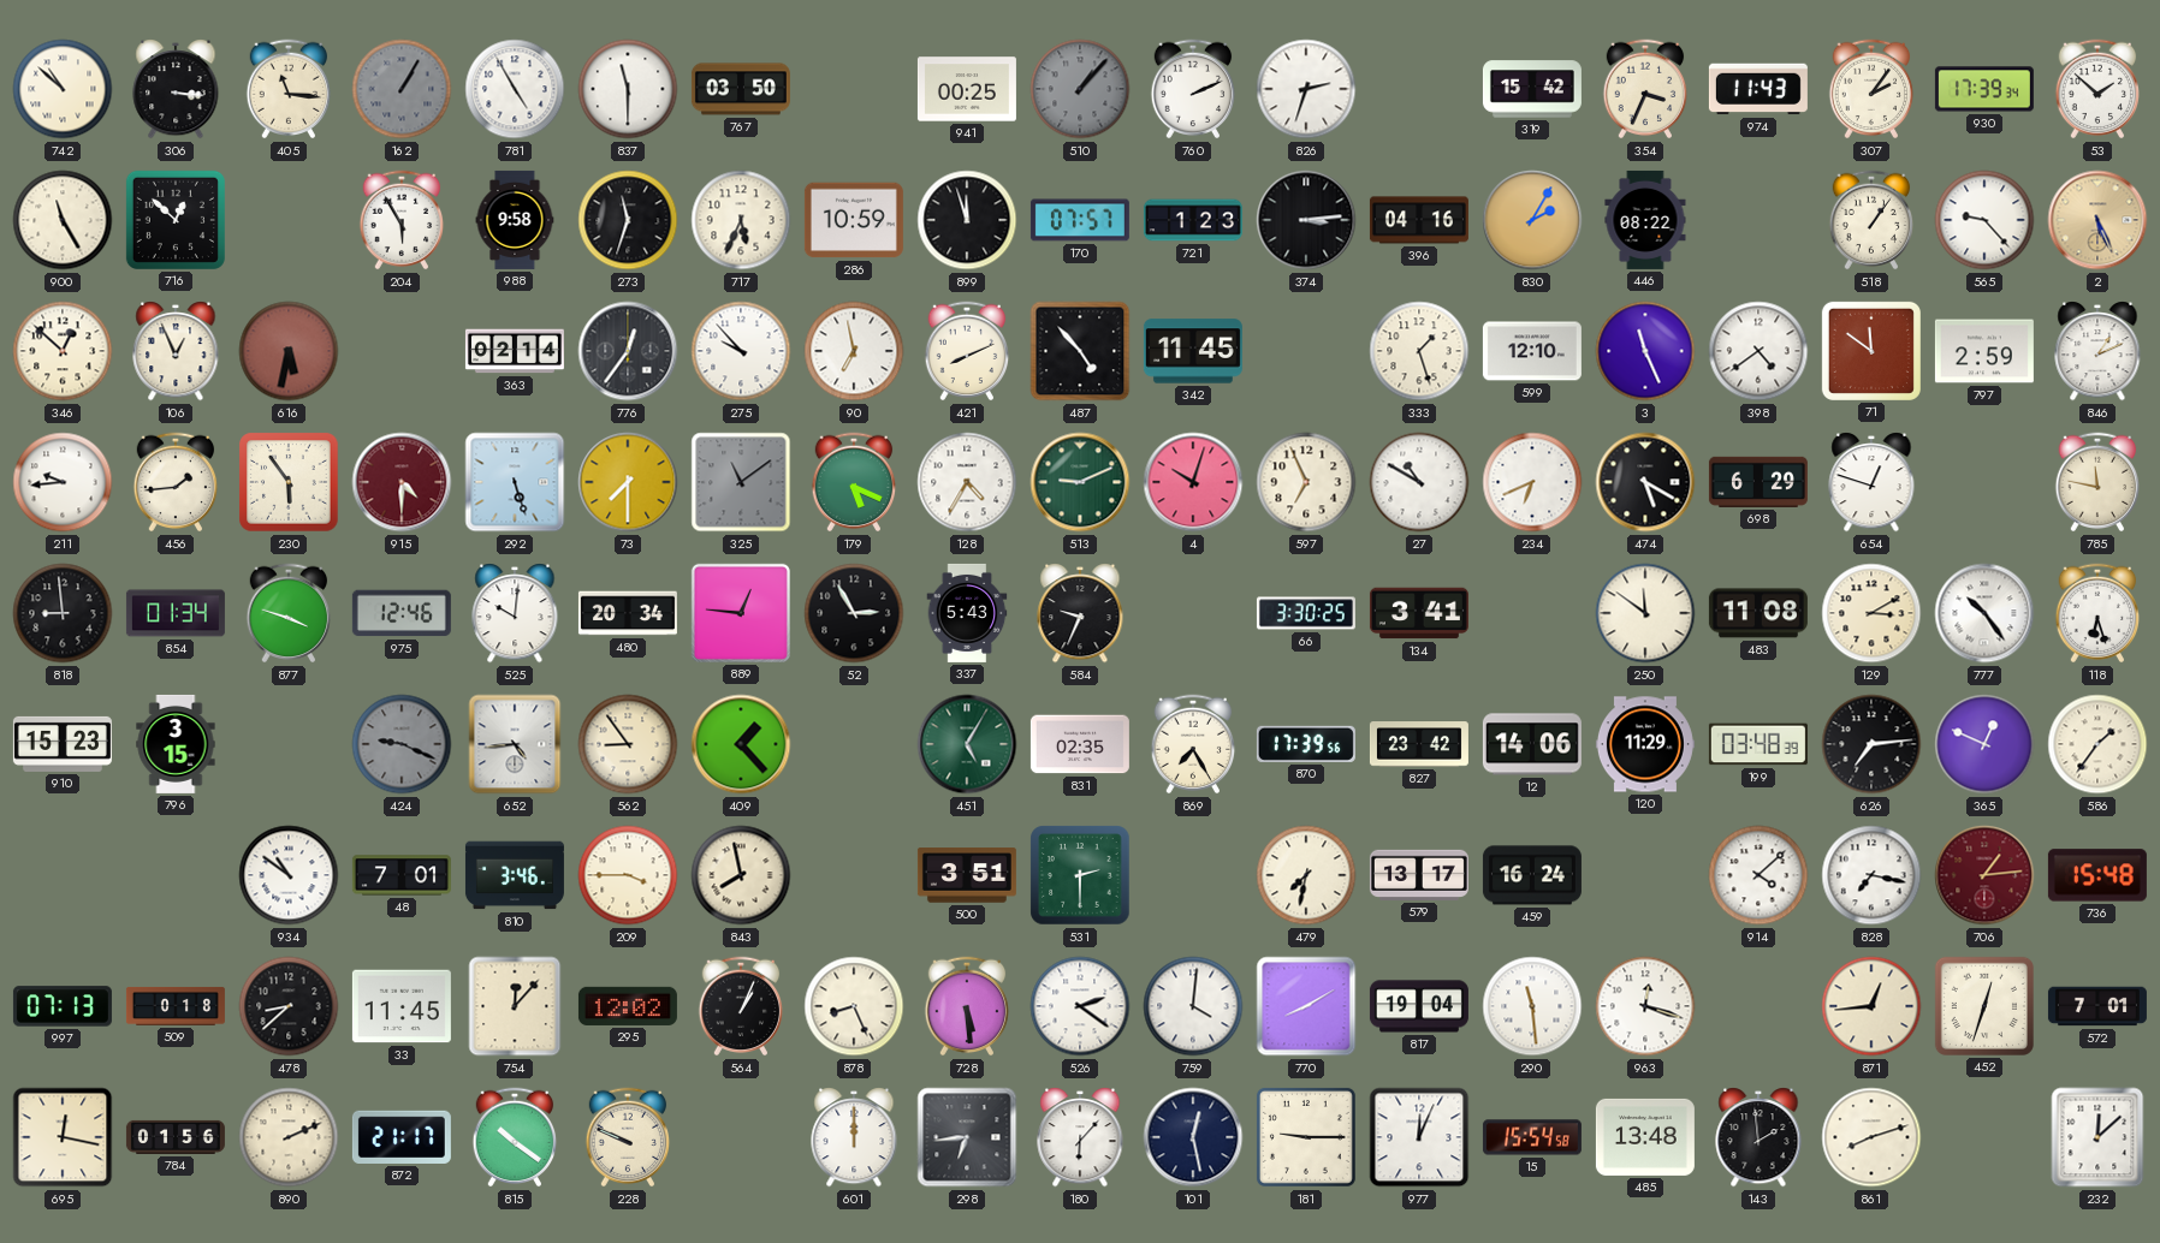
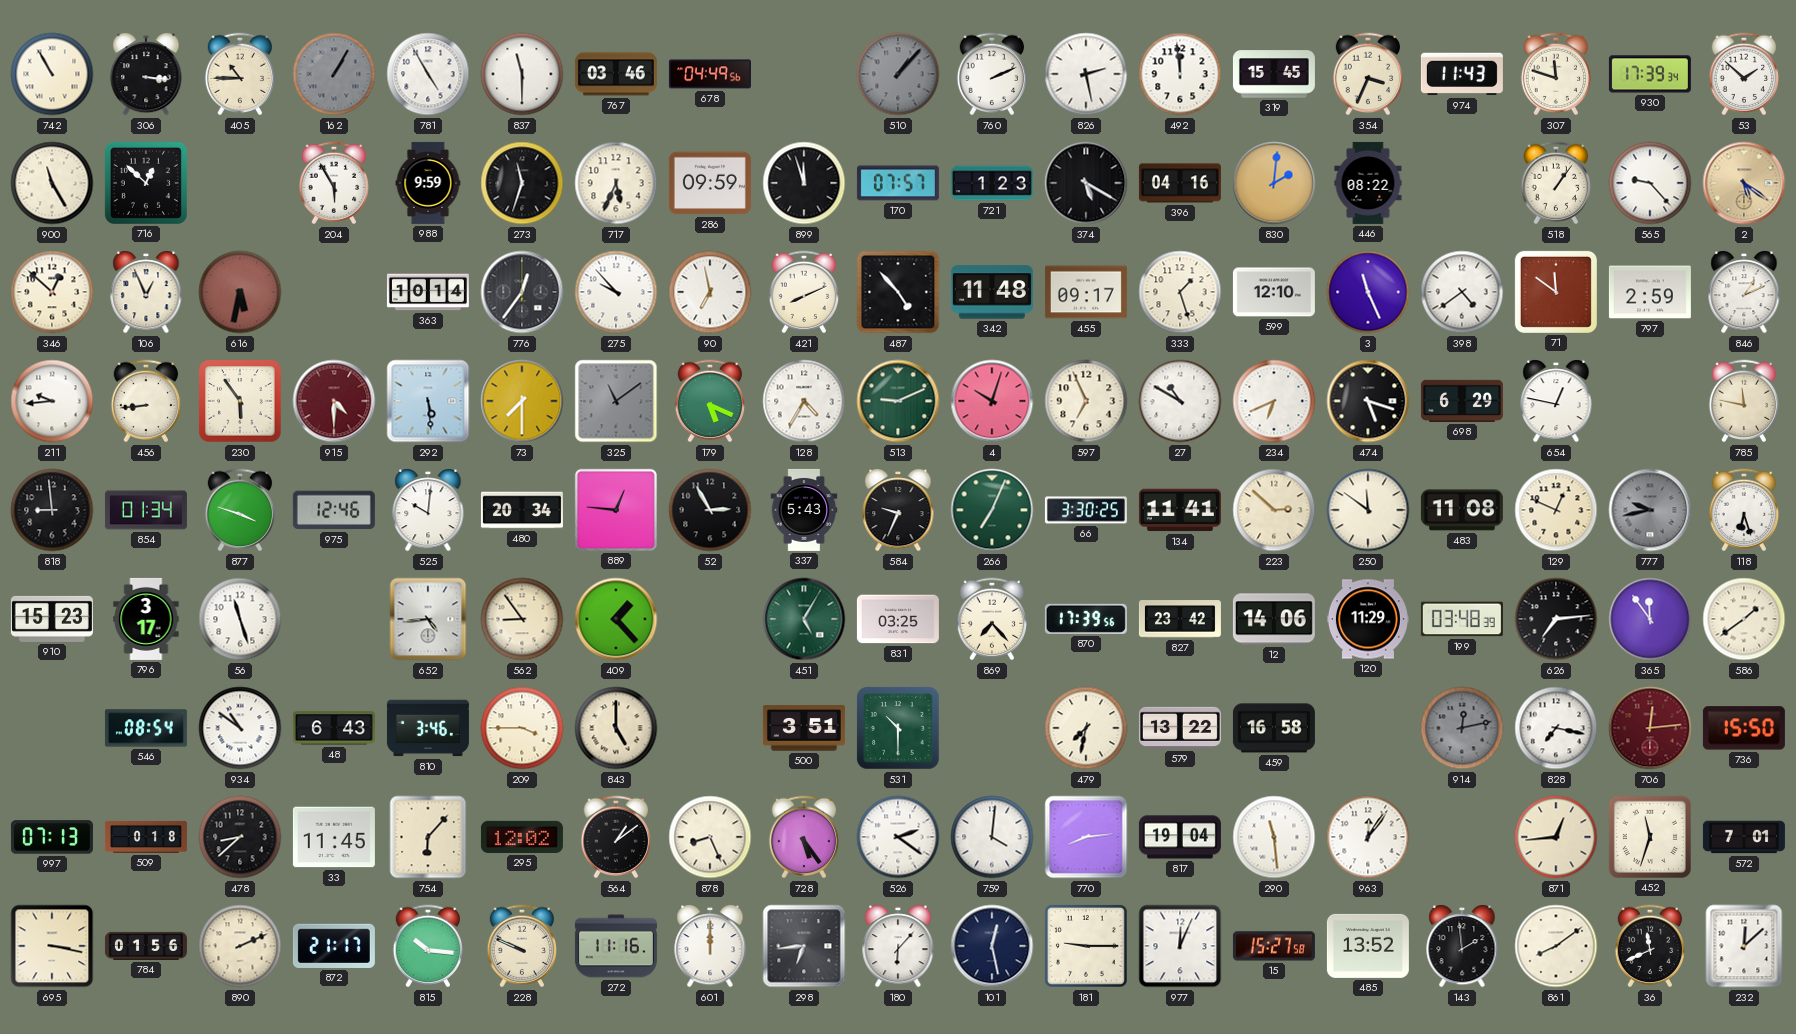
742: 10:52 -> 10:55
405: 11:16 -> 10:45
767: 03:50 -> 03:46
678: none -> 04:49
941: 00:25 -> none
826: 2:33 -> 2:28
492: none -> 11:59
319: 15:42 -> 15:45
307: 2:06 -> 11:48
988: 9:58 -> 9:59
286: 10:59 -> 09:59
374: 3:14 -> 5:20
830: 2:05 -> 2:01
2: 5:26 -> 5:21
363: 02:14 -> 10:14
342: 11:45 -> 11:48
455: none -> 09:17
456: 1:44 -> 8:44
292: 5:27 -> 5:29
474: 5:20 -> 5:18
654: 12:48 -> 12:47
266: none -> 7:04
134: 3:41 -> 11:41
223: none -> 2:52
129: 3:10 -> 12:49
777: 10:24 -> 9:43
777 dial: white -> grey
796: 3:15 -> 3:17
56: none -> 11:27
424: 9:19 -> none
831: 02:35 -> 03:25
869: 7:25 -> 7:23
365: 12:49 -> 11:54
586: 1:36 -> 1:39
546: none -> 08:54
48: 7:01 -> 6:43
843: 7:58 -> 5:00
531: 2:30 -> 10:30
579: 13:17 -> 13:22
459: 16:24 -> 16:58
914: 4:08 -> 12:13
914 dial: white -> grey
706: 1:14 -> 12:14
736: 15:48 -> 15:50
754: 12:07 -> 6:07
564: 1:04 -> 1:09
728: 5:29 -> 5:24
770: 8:10 -> 8:14
963: 12:18 -> 12:06
452: 12:33 -> 11:33
695: 12:17 -> 3:17
815: 10:21 -> 10:16
272: none -> 11:16
15: 15:54 -> 15:27
485: 13:48 -> 13:52
861: 8:12 -> 8:09
36: none -> 11:41
